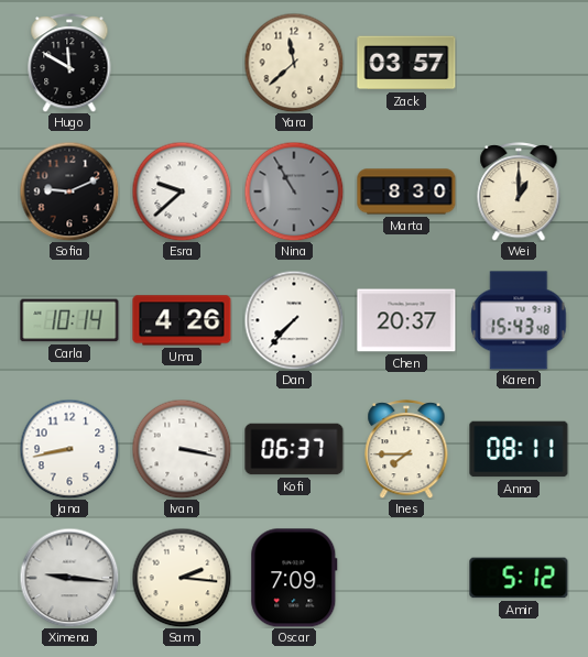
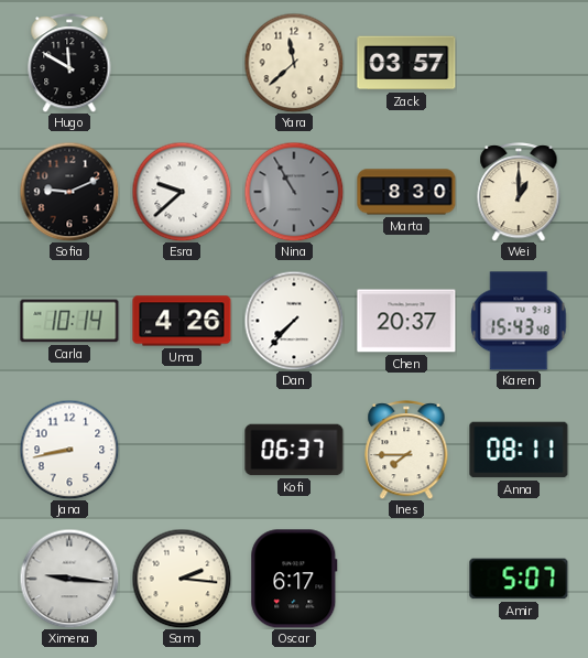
Ivan: 3:17 -> none
Oscar: 7:09 -> 6:17
Amir: 5:12 -> 5:07
